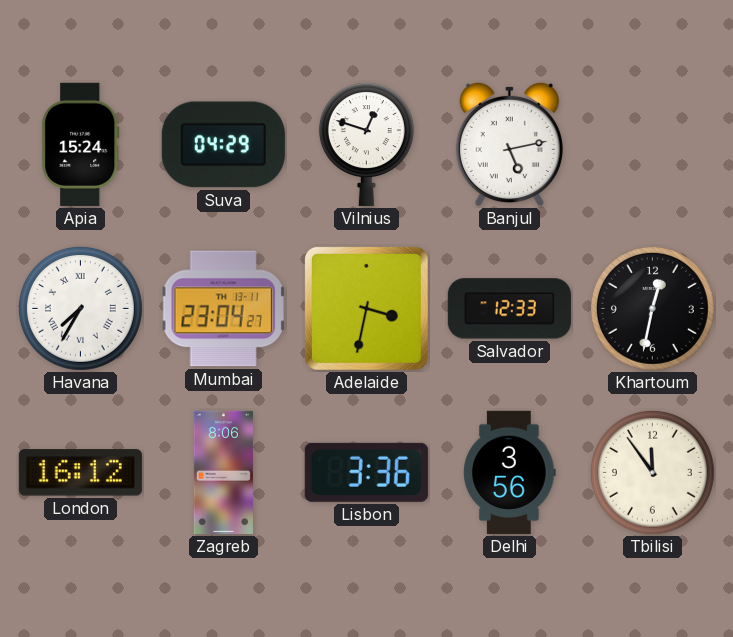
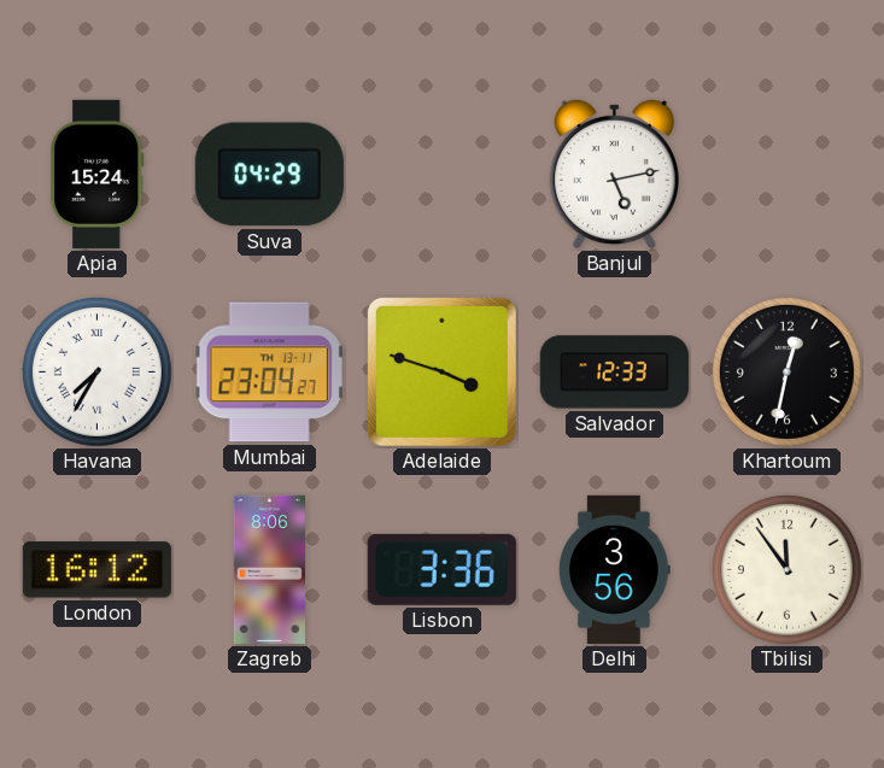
Vilnius: 12:48 -> none
Adelaide: 3:32 -> 3:48
